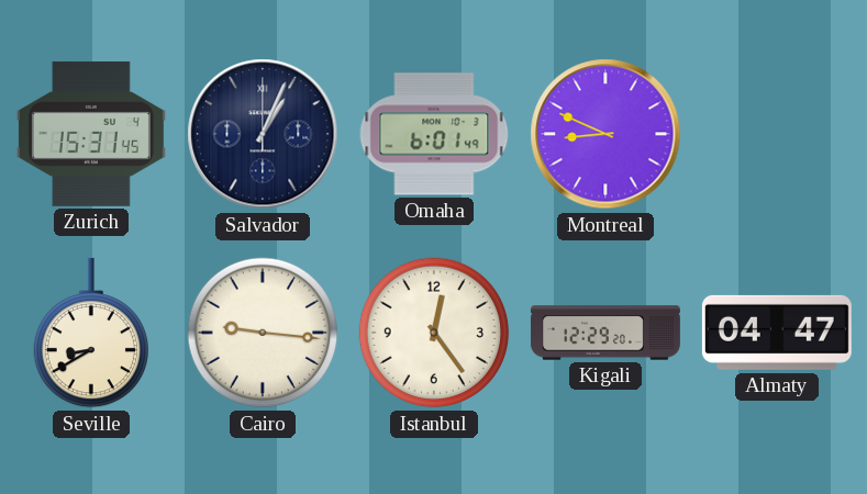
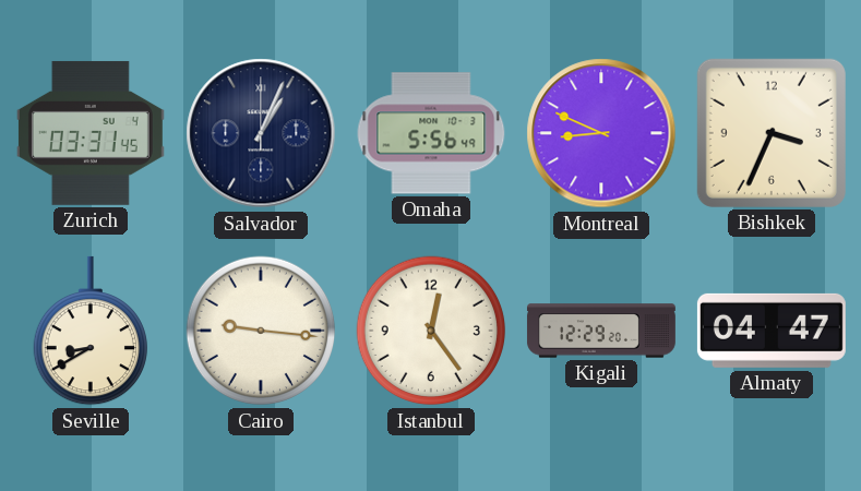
Zurich: 15:31 -> 03:31
Omaha: 6:01 -> 5:56
Bishkek: none -> 3:34
